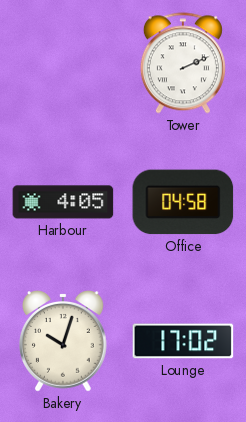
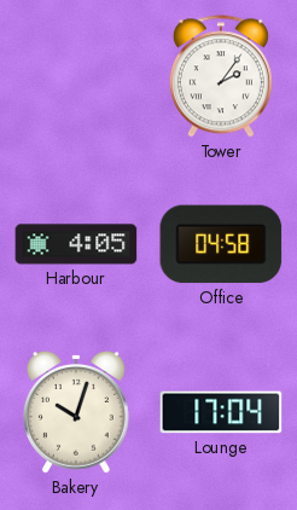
Tower: 2:11 -> 2:06
Lounge: 17:02 -> 17:04
